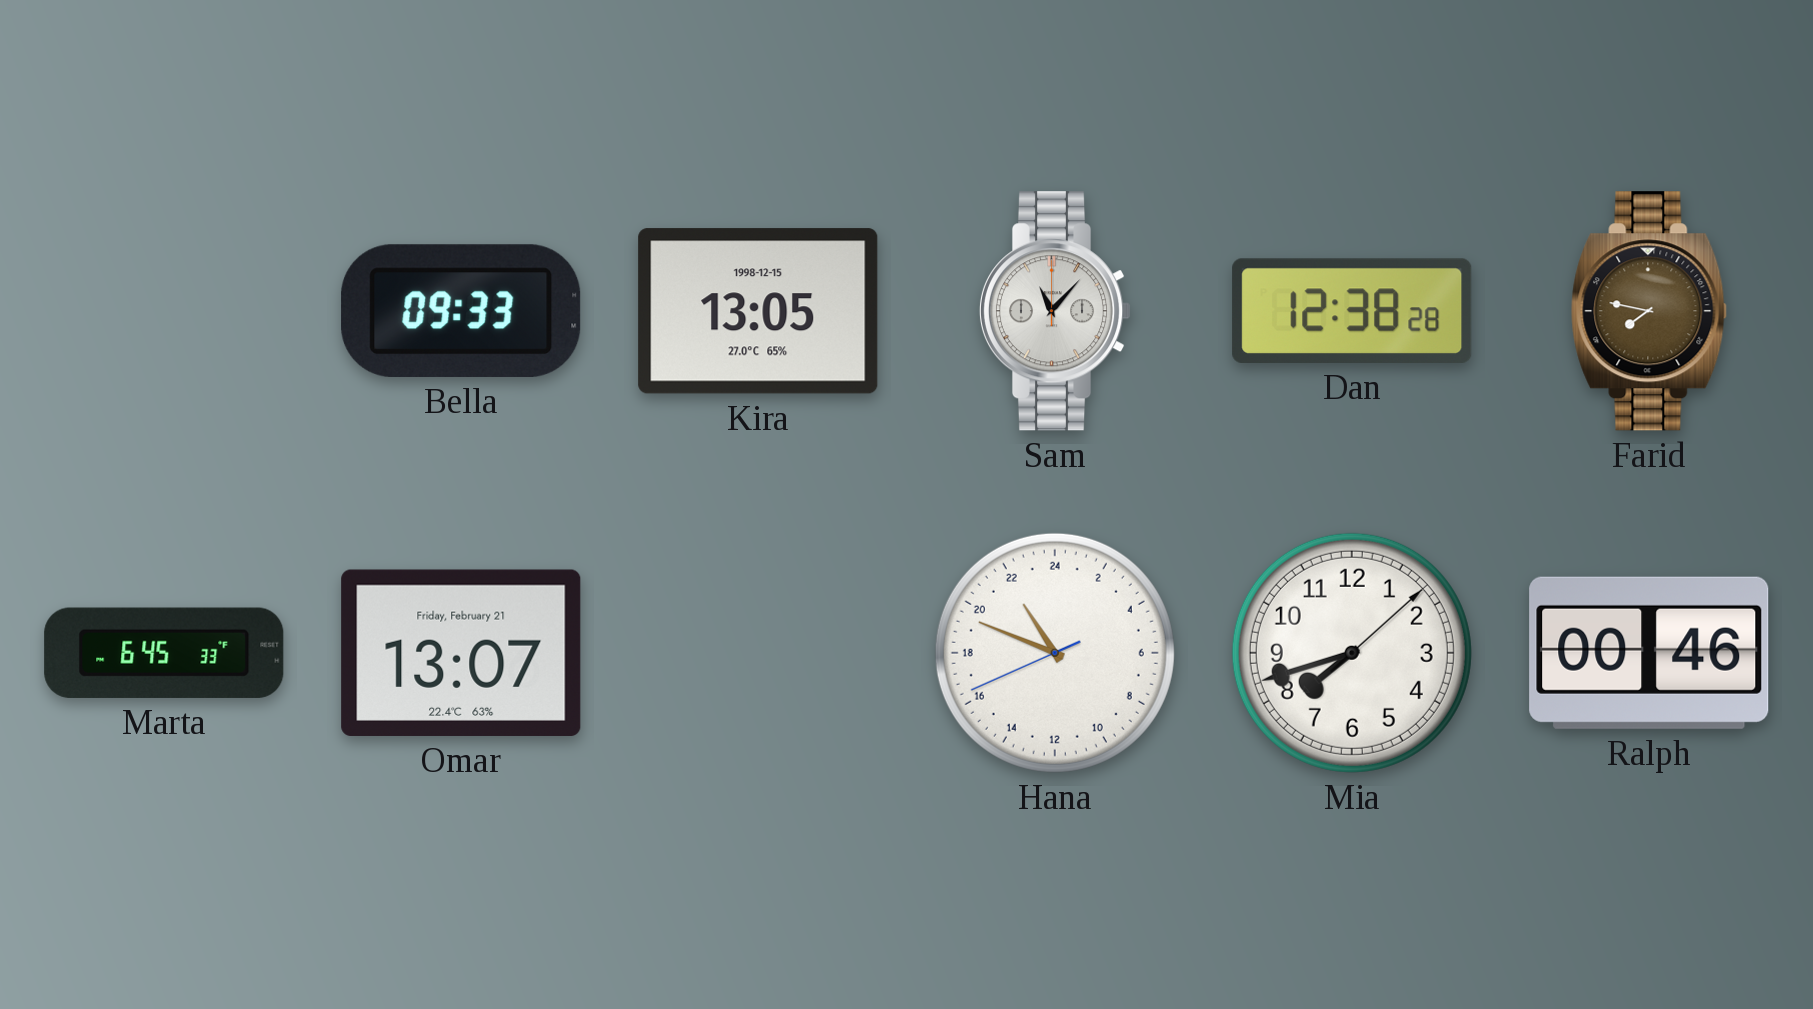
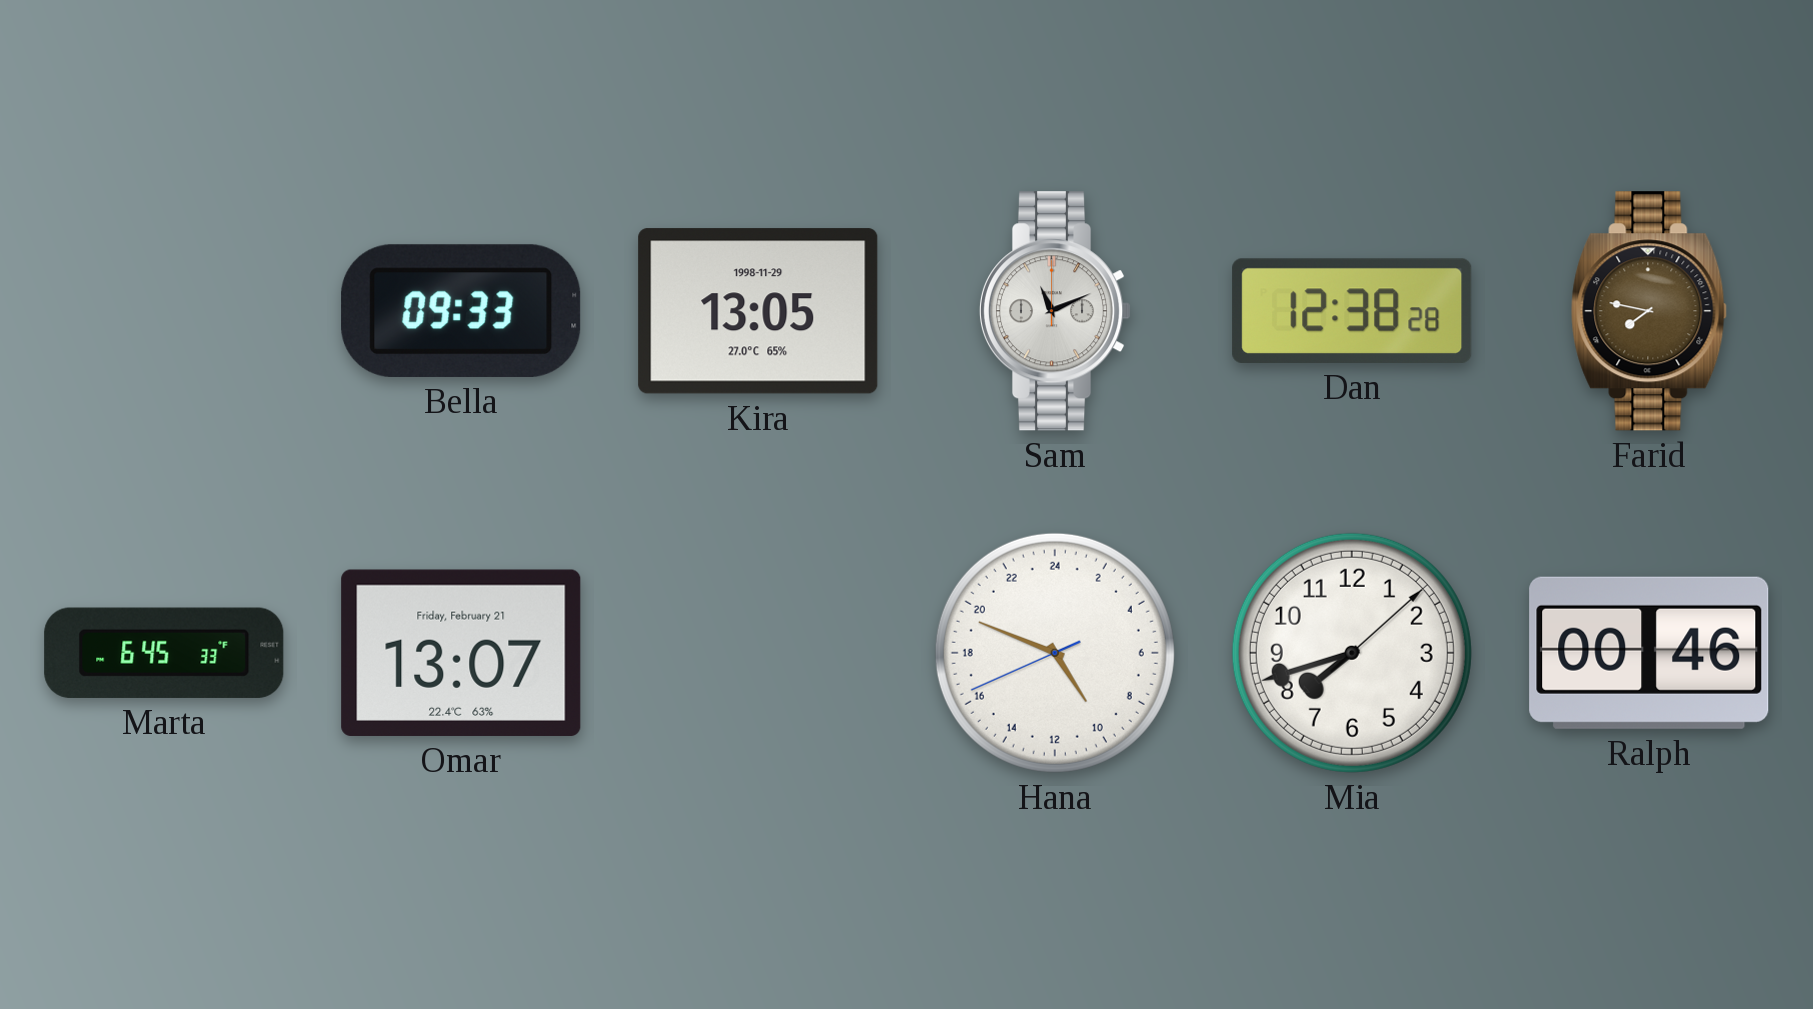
Kira date: 1998-12-15 -> 1998-11-29
Sam: 11:07 -> 11:11
Hana: 21:48 -> 9:48
